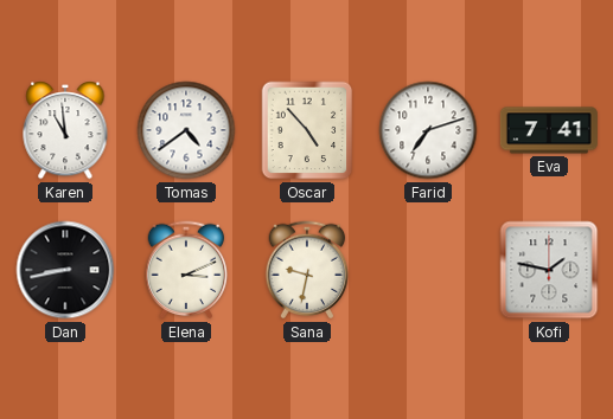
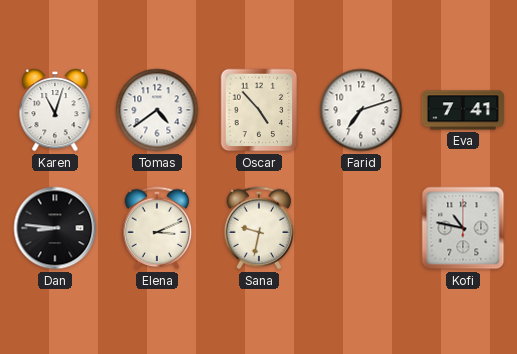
Karen: 10:59 -> 11:03
Dan: 8:43 -> 8:46
Kofi: 1:47 -> 10:47
